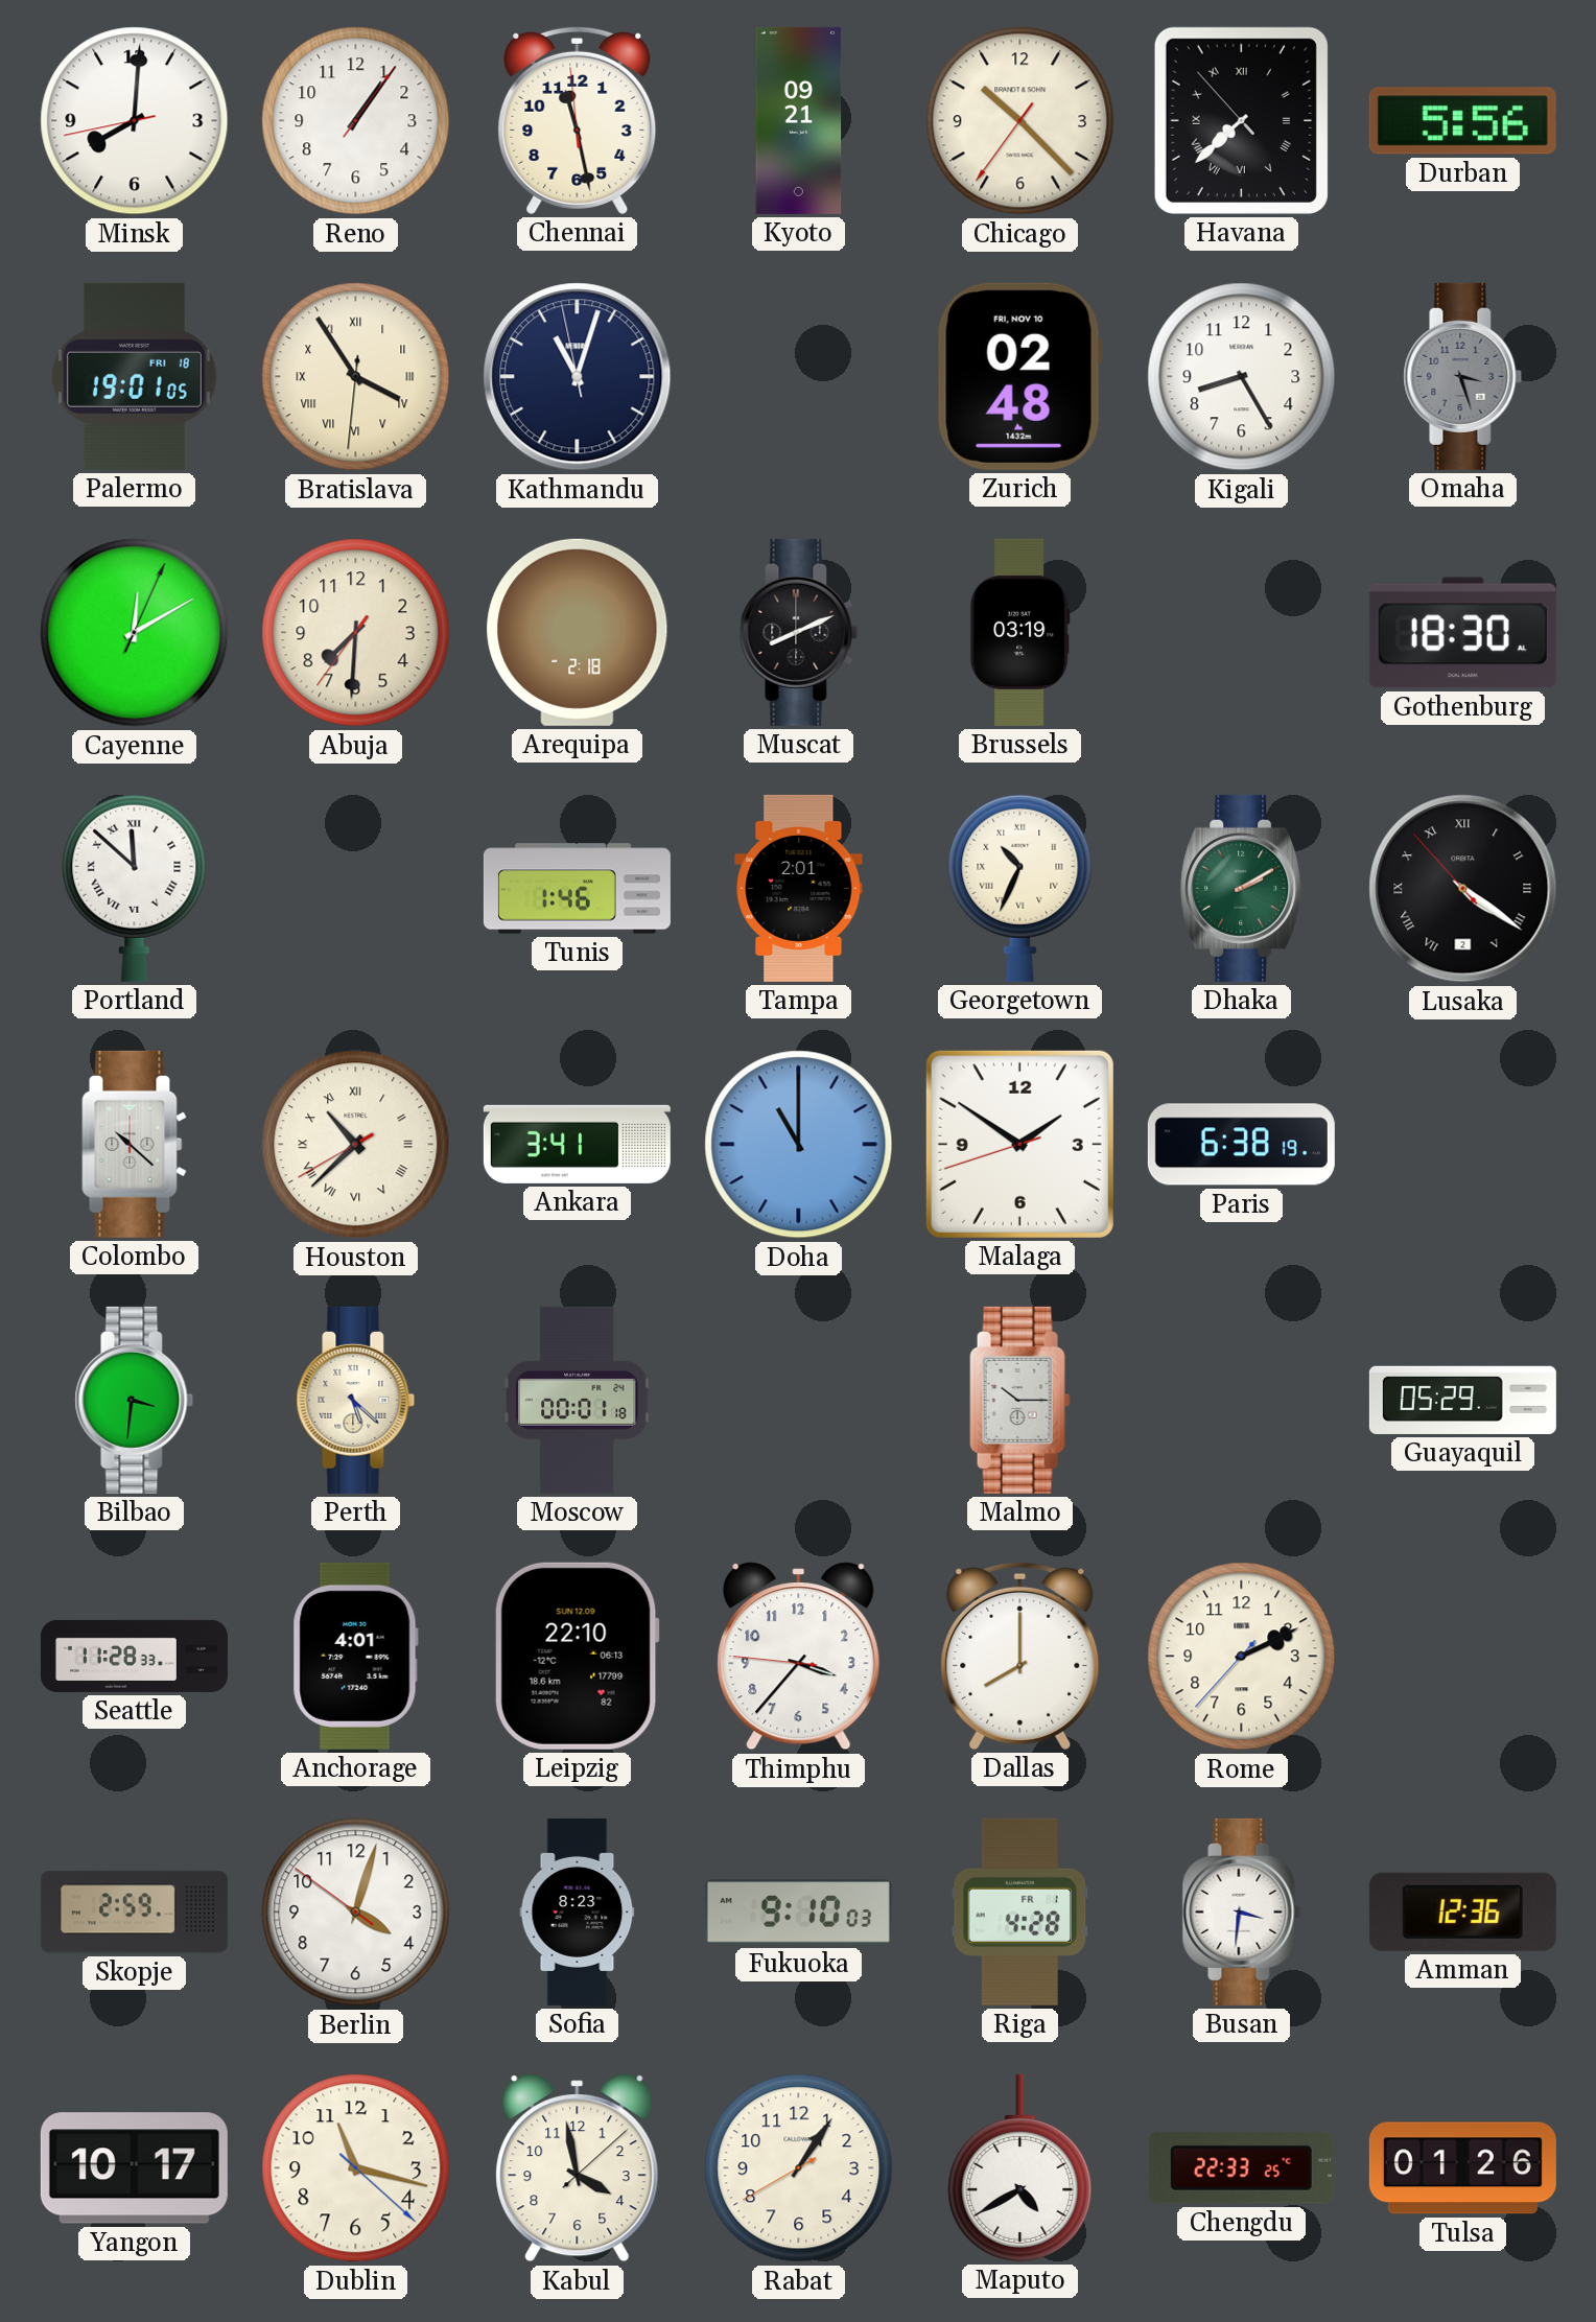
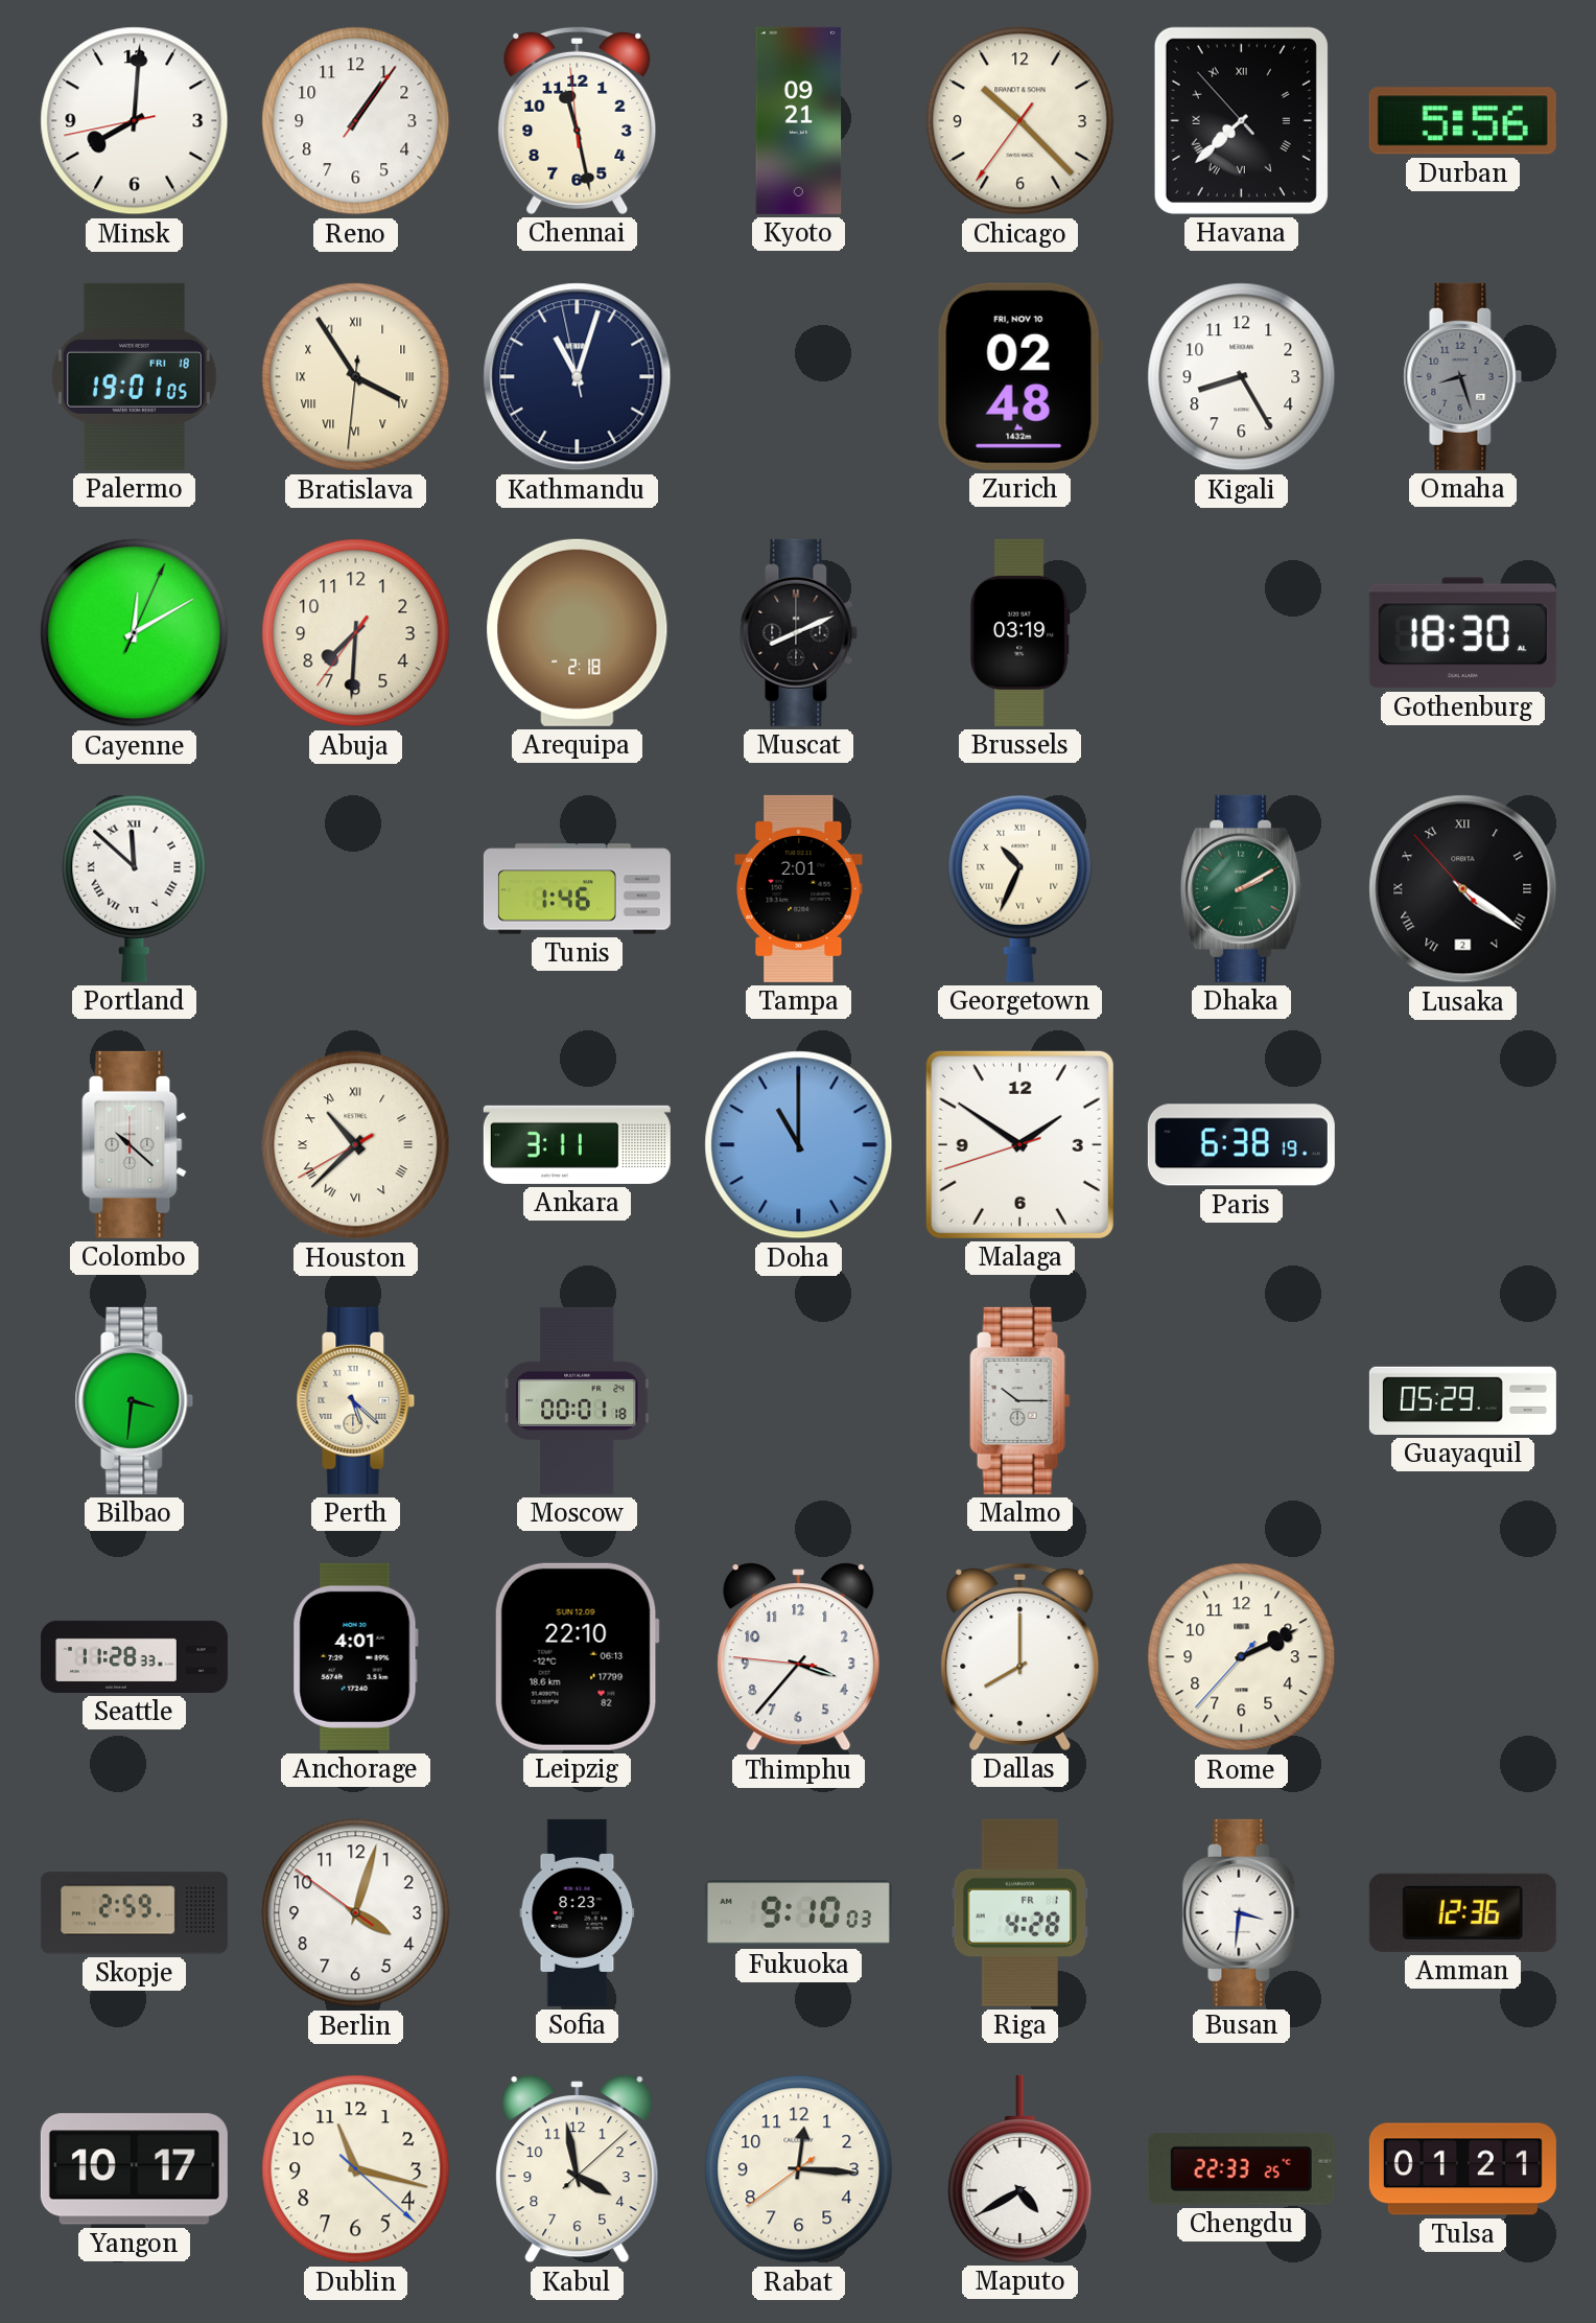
Omaha: 3:27 -> 8:27
Ankara: 3:41 -> 3:11
Rabat: 1:05 -> 12:15
Tulsa: 01:26 -> 01:21
